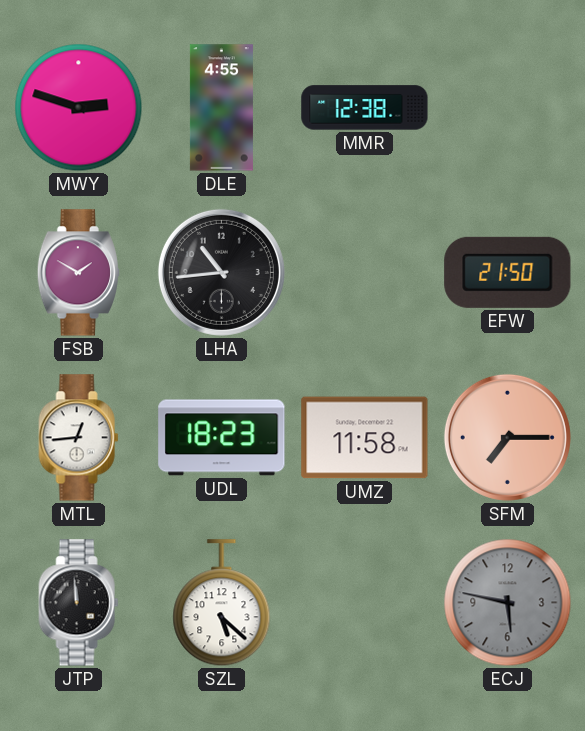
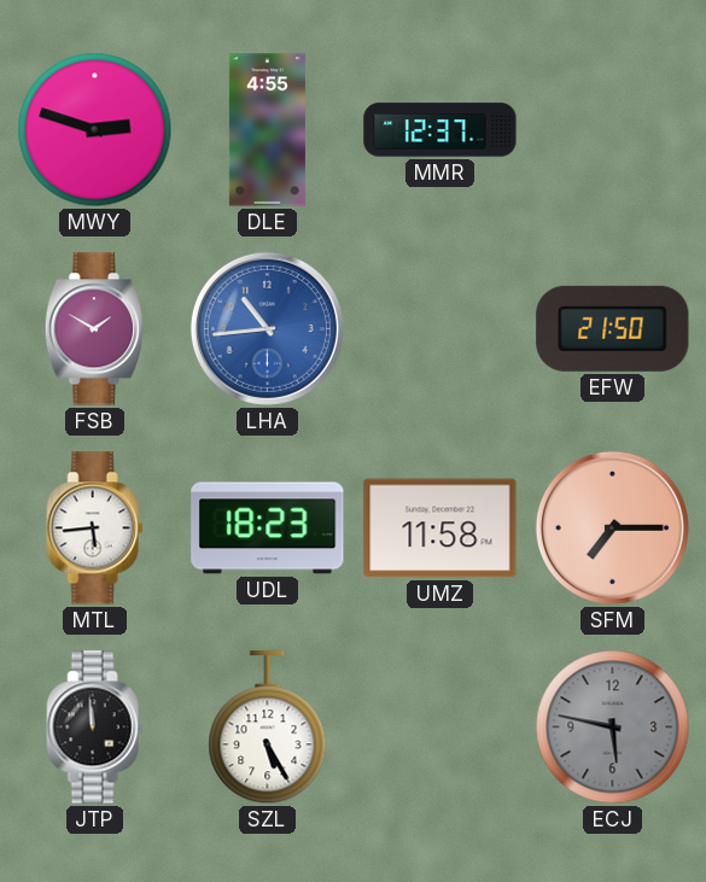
MMR: 12:38 -> 12:37
LHA dial: black -> blue
MTL: 12:44 -> 5:44
SZL: 5:22 -> 5:25
